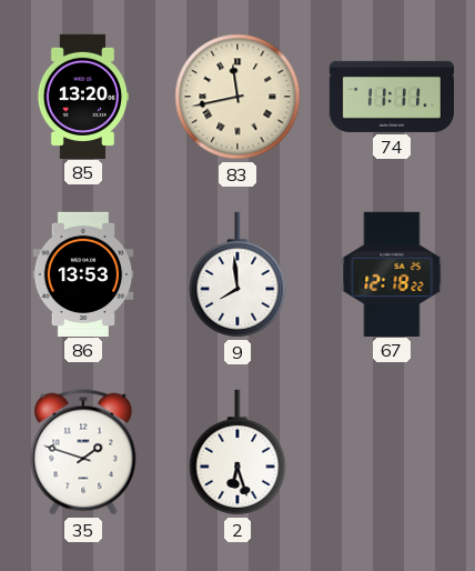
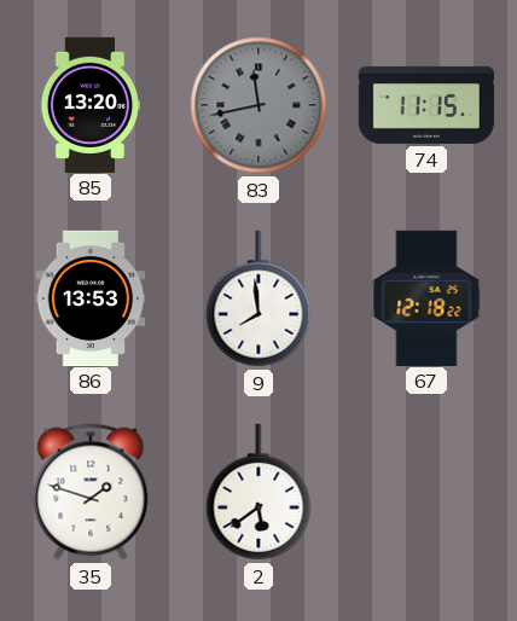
83 dial: cream -> grey
74: 11:11 -> 11:15
2: 6:27 -> 5:39
